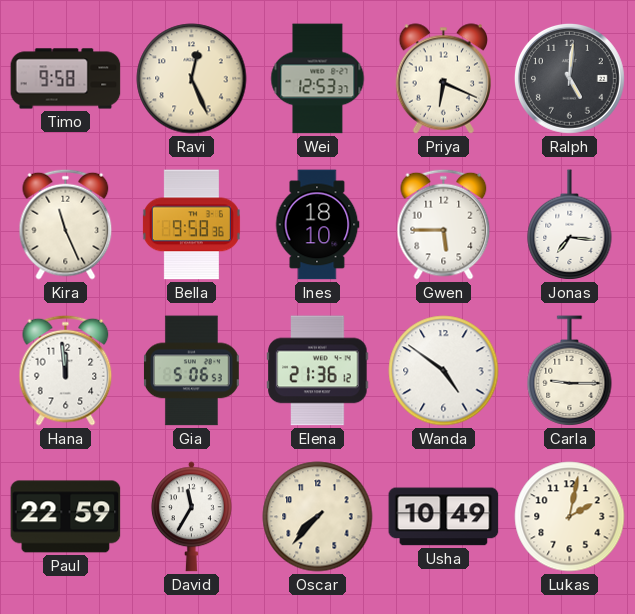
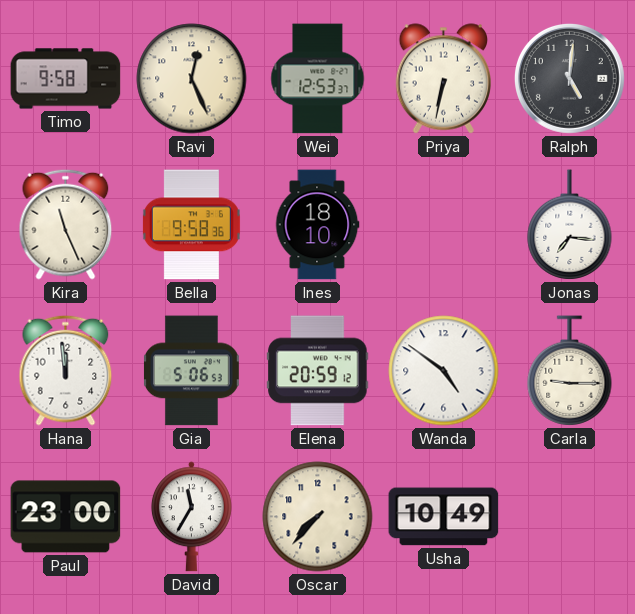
Priya: 6:19 -> 6:32
Gwen: 5:45 -> none
Elena: 21:36 -> 20:59
Paul: 22:59 -> 23:00
Lukas: 2:02 -> none
